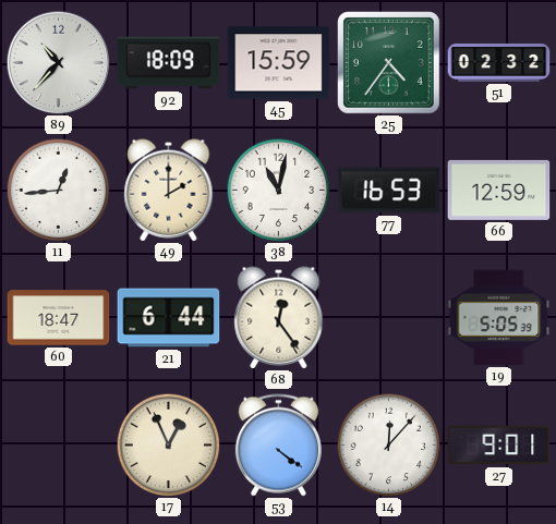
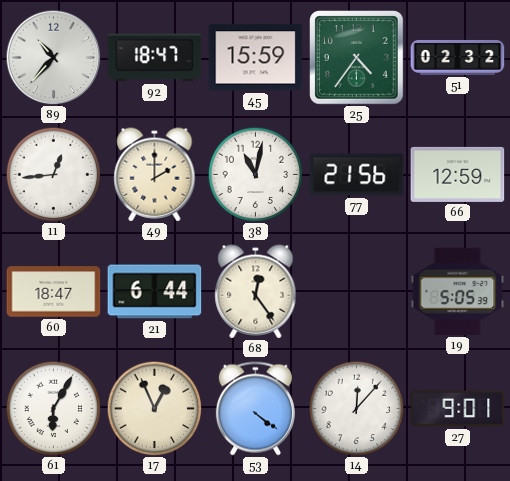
92: 18:09 -> 18:47
77: 16:53 -> 21:56
61: none -> 6:05
